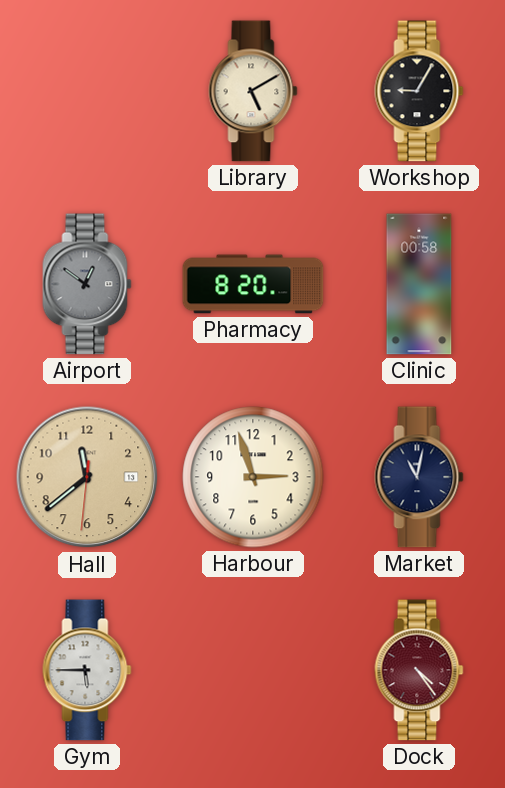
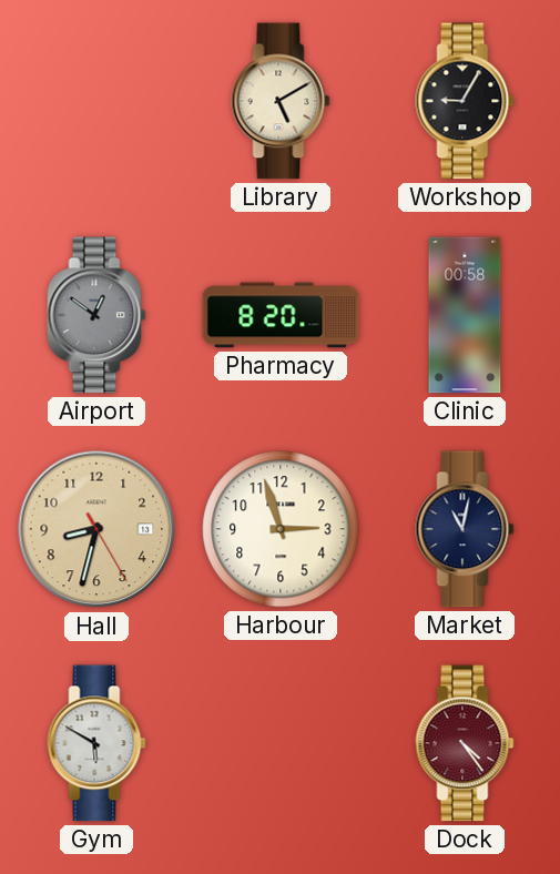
Hall: 11:38 -> 8:32
Gym: 5:45 -> 5:50
